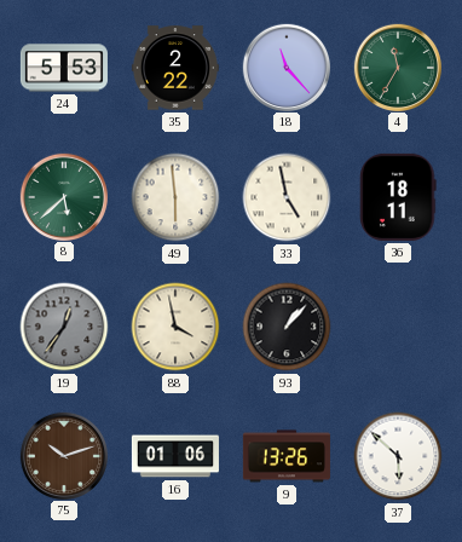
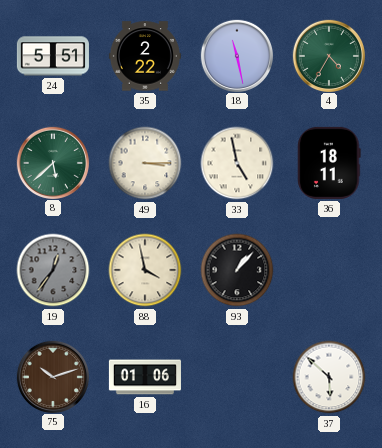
24: 5:53 -> 5:51
18: 11:23 -> 11:28
4: 11:35 -> 4:35
49: 5:59 -> 3:15
9: 13:26 -> none
